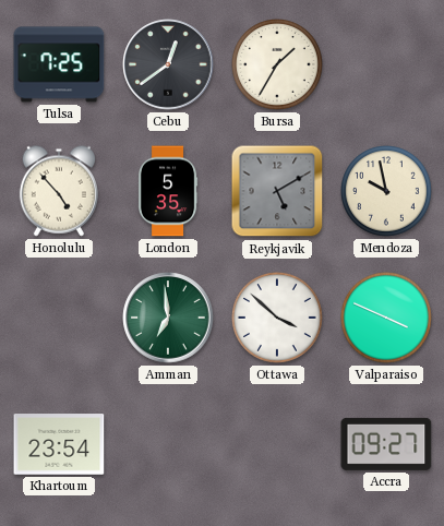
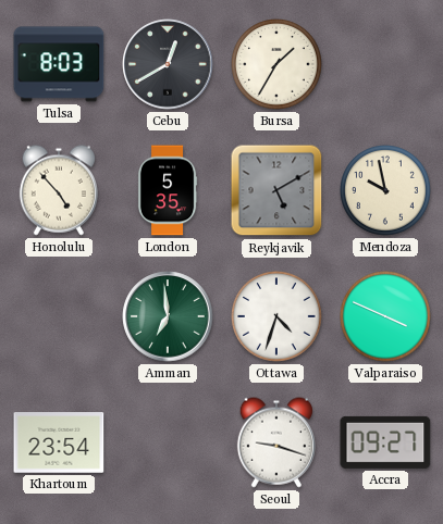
Tulsa: 7:25 -> 8:03
Cebu: 12:39 -> 12:40
Ottawa: 3:52 -> 4:33
Seoul: none -> 9:18
